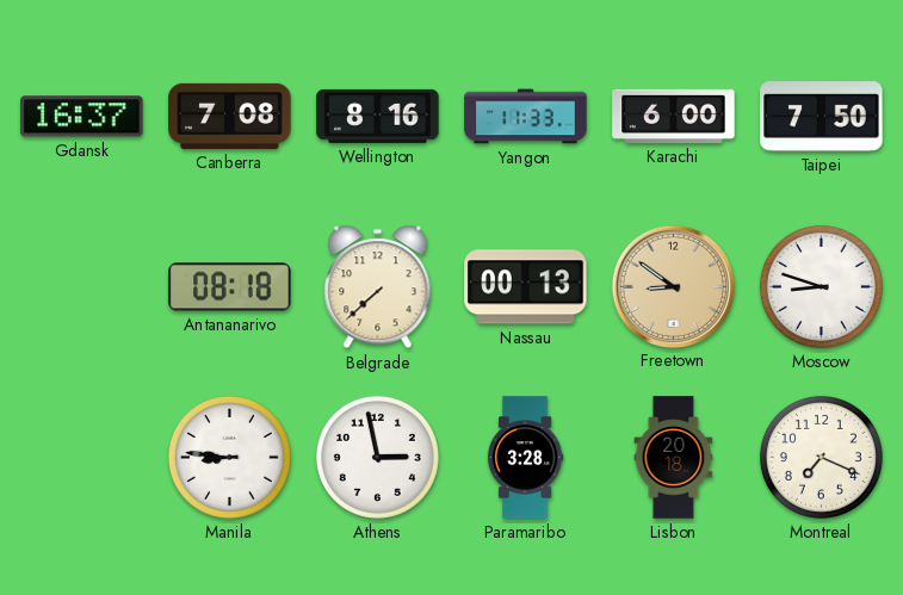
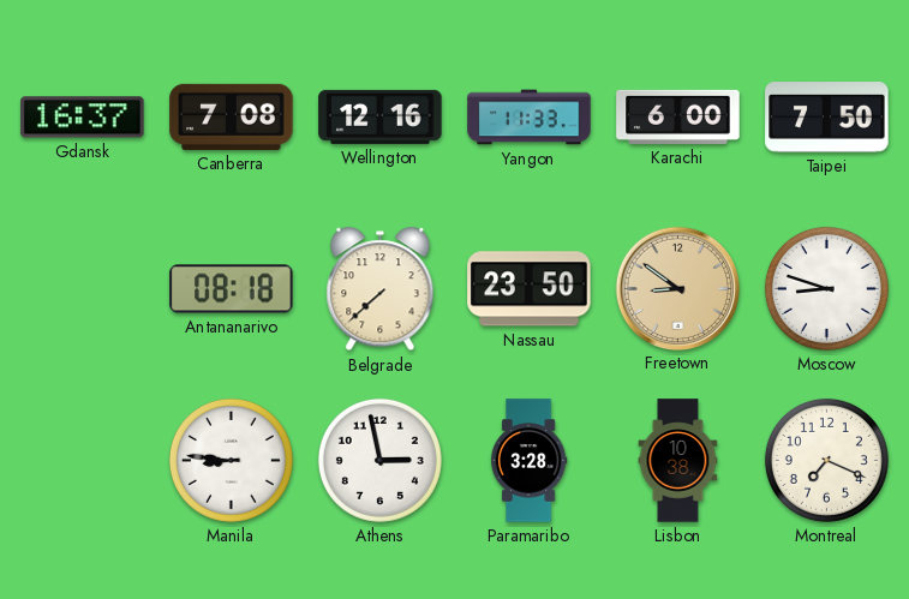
Wellington: 8:16 -> 12:16
Nassau: 00:13 -> 23:50
Lisbon: 20:18 -> 10:38
